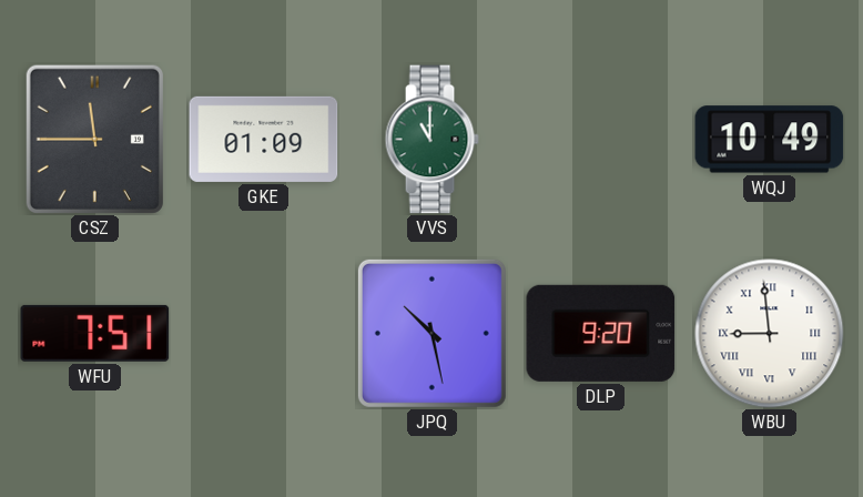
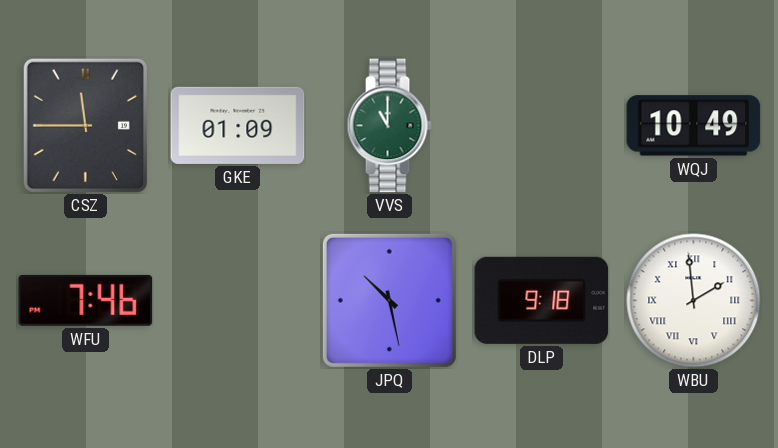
WFU: 7:51 -> 7:46
DLP: 9:20 -> 9:18
WBU: 8:59 -> 1:59
